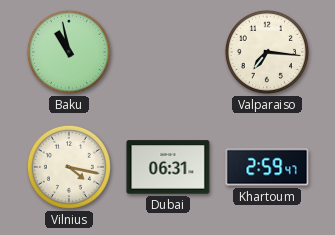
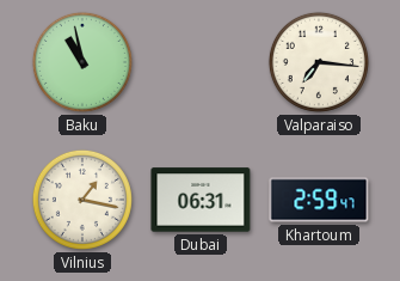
Vilnius: 4:17 -> 1:17
